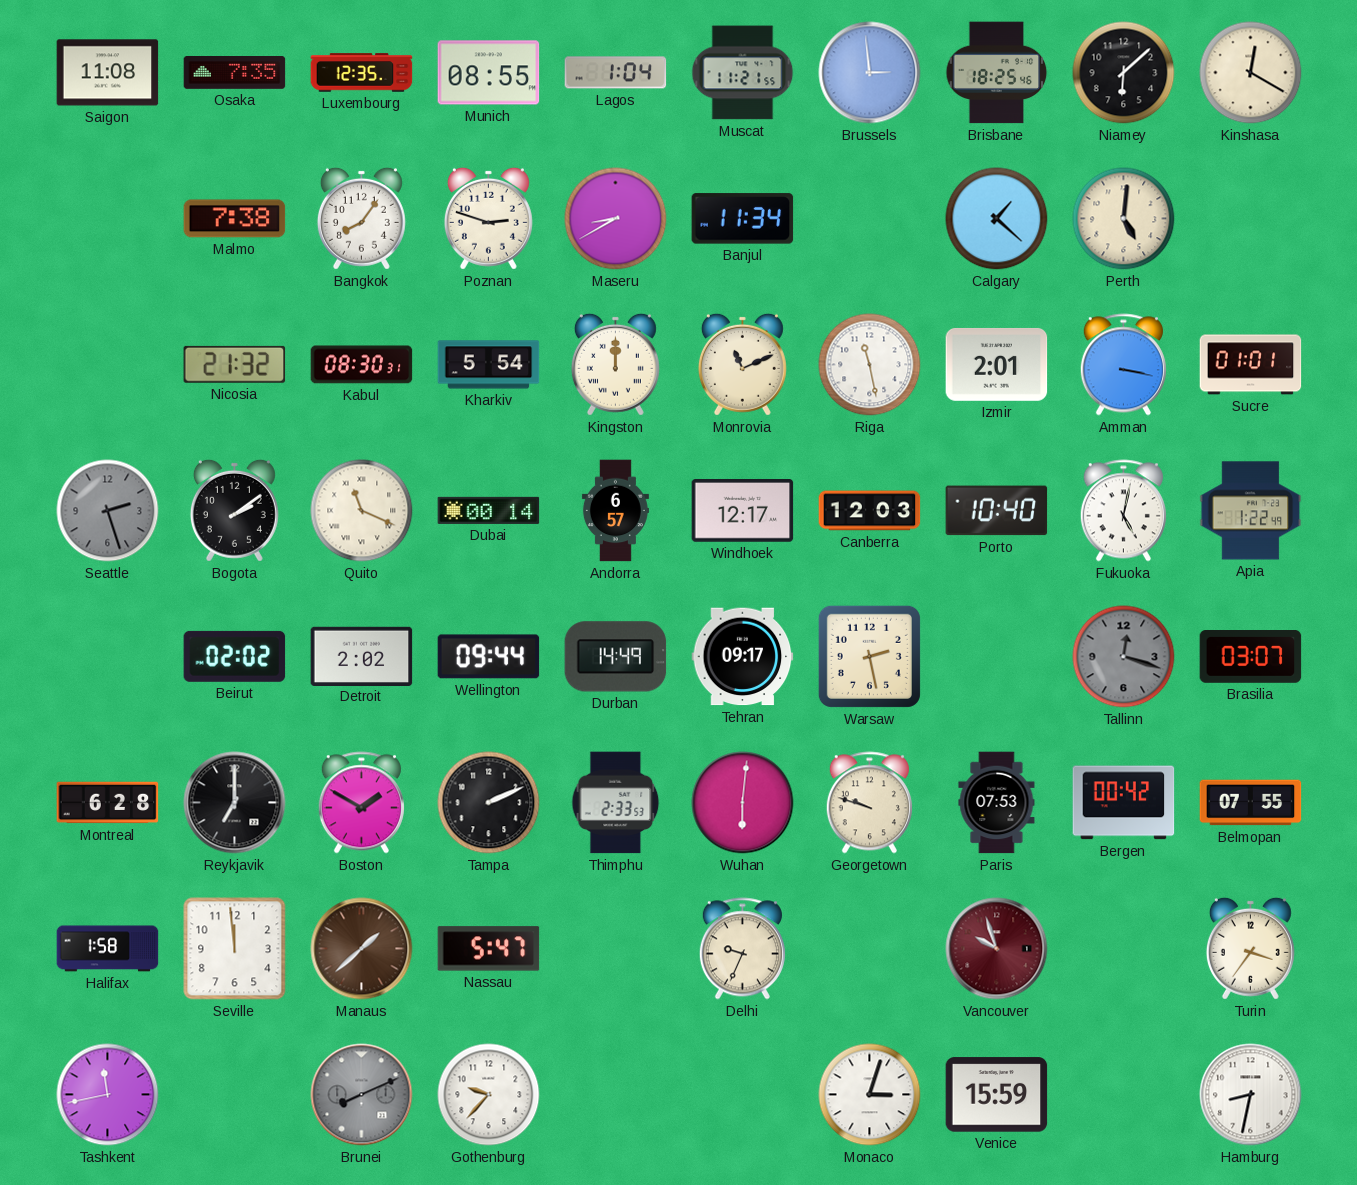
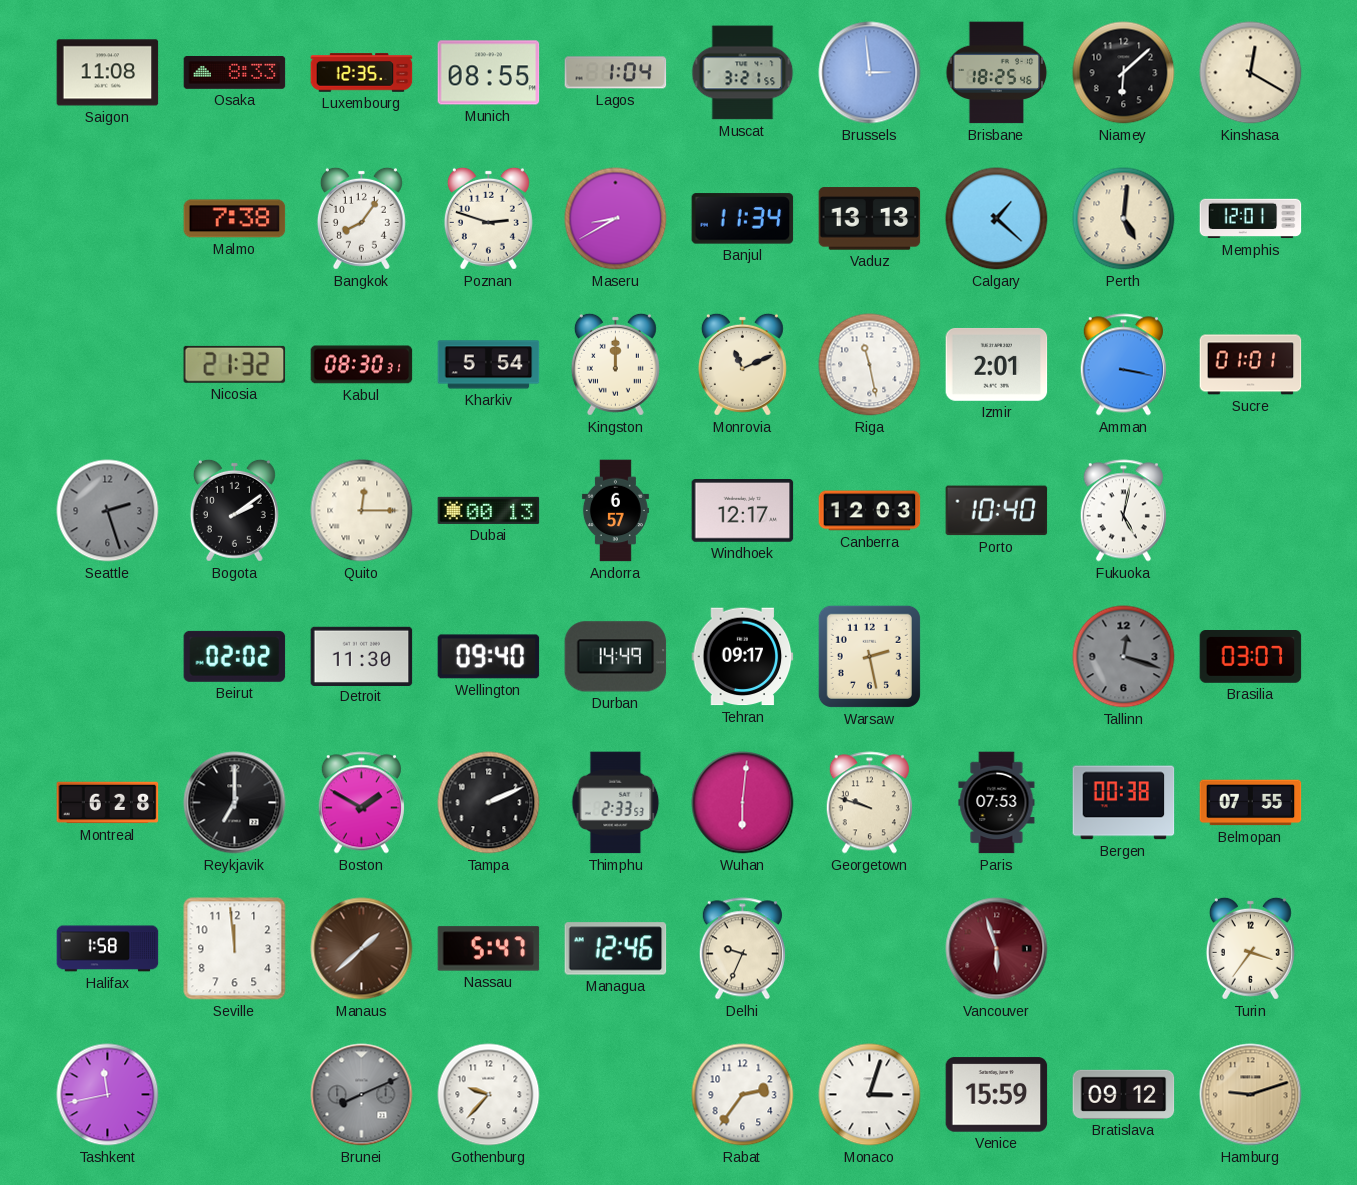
Osaka: 7:35 -> 8:33
Muscat: 11:21 -> 3:21
Vaduz: none -> 13:13
Memphis: none -> 12:01
Quito: 11:19 -> 12:15
Dubai: 00:14 -> 00:13
Apia: 1:22 -> none
Detroit: 2:02 -> 11:30
Wellington: 09:44 -> 09:40
Bergen: 00:42 -> 00:38
Managua: none -> 12:46
Vancouver: 9:57 -> 5:57
Rabat: none -> 2:36
Bratislava: none -> 09:12
Hamburg: 8:32 -> 9:12
Hamburg dial: white -> champagne
